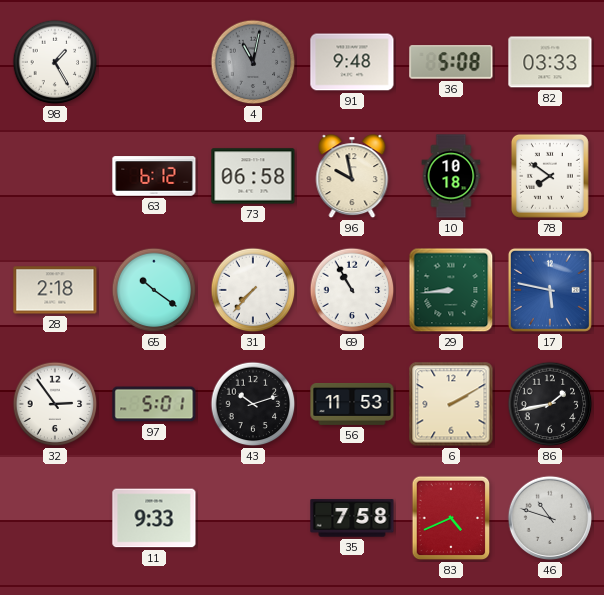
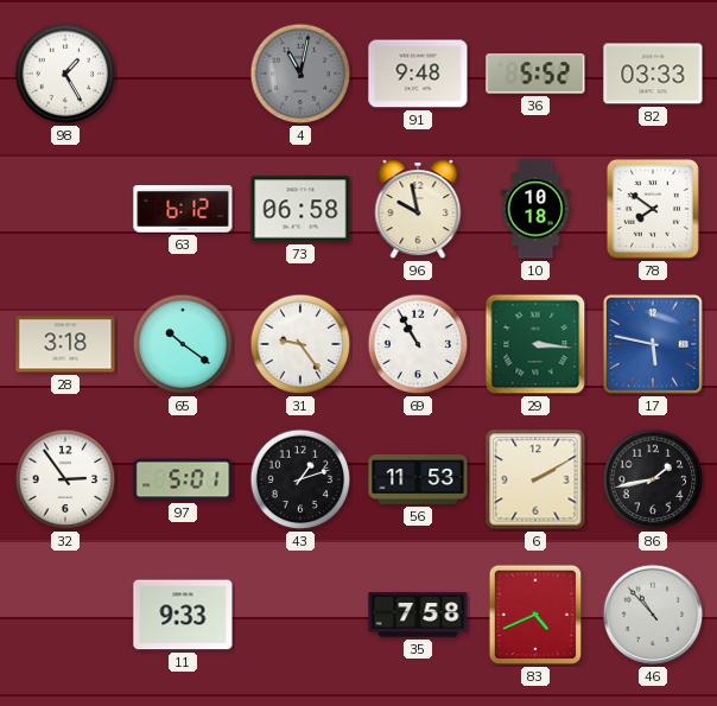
36: 5:08 -> 5:52
28: 2:18 -> 3:18
31: 7:37 -> 9:24
29: 8:44 -> 3:16
43: 10:12 -> 1:12
46: 10:48 -> 10:53
